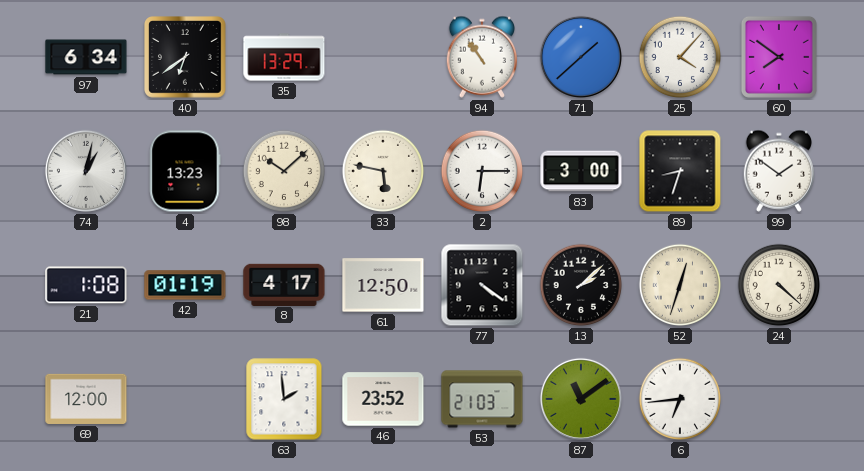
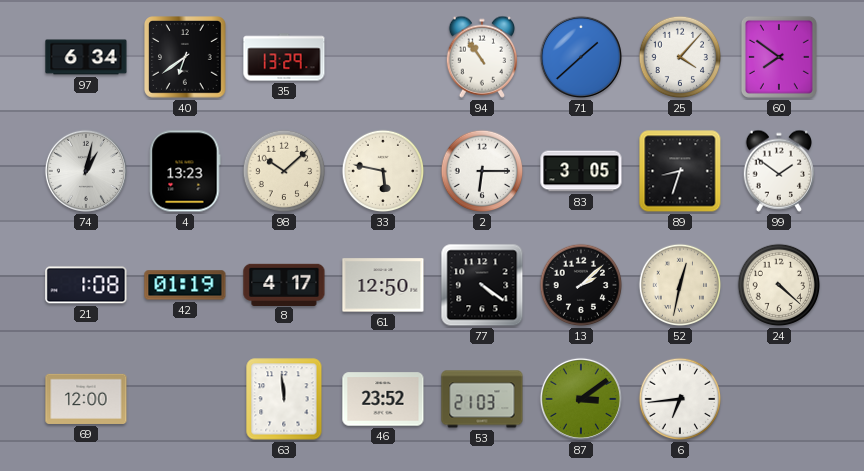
83: 3:00 -> 3:05
52: 12:33 -> 12:32
63: 1:59 -> 11:59
87: 11:09 -> 3:09
